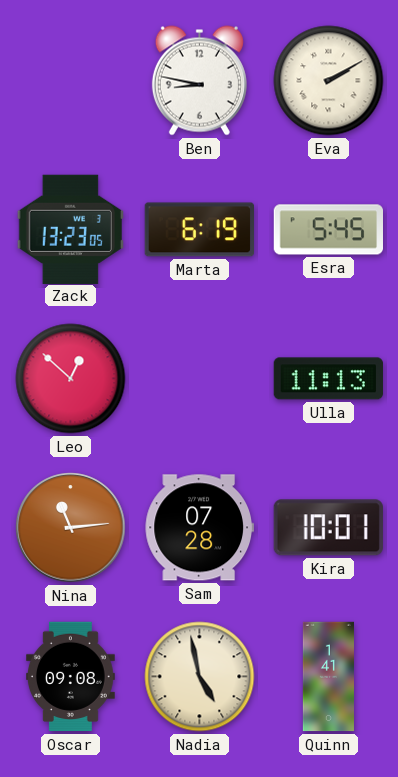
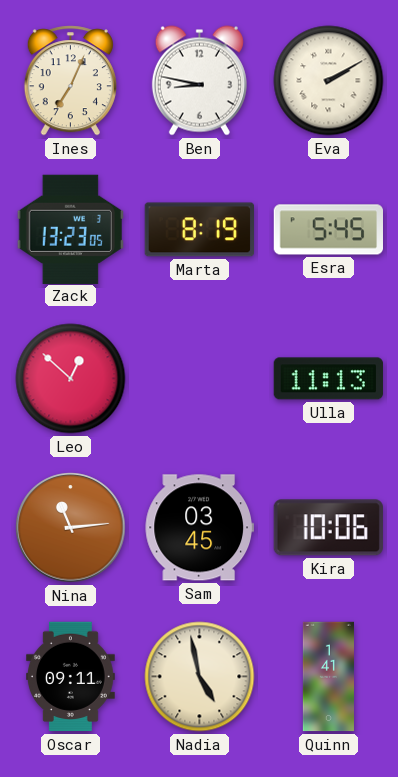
Ines: none -> 7:04
Marta: 6:19 -> 8:19
Sam: 07:28 -> 03:45
Kira: 10:01 -> 10:06
Oscar: 09:08 -> 09:11
